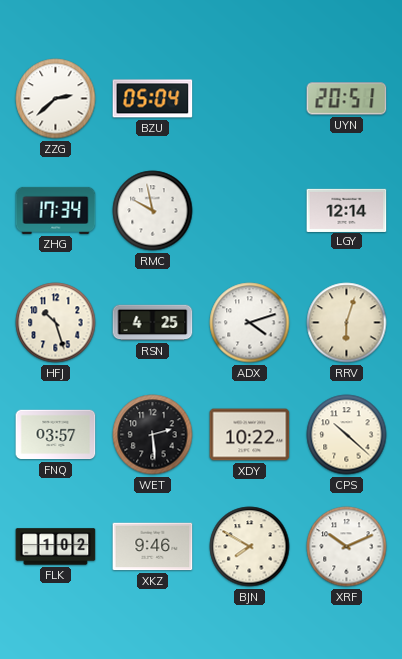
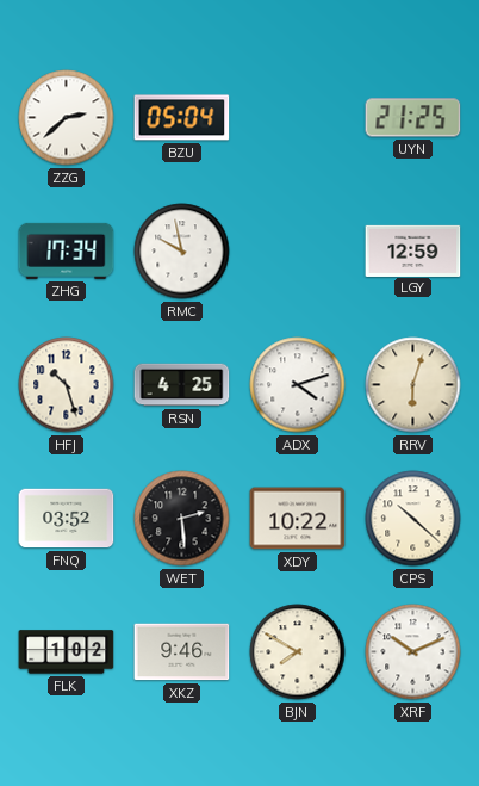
UYN: 20:51 -> 21:25
LGY: 12:14 -> 12:59
FNQ: 03:57 -> 03:52
